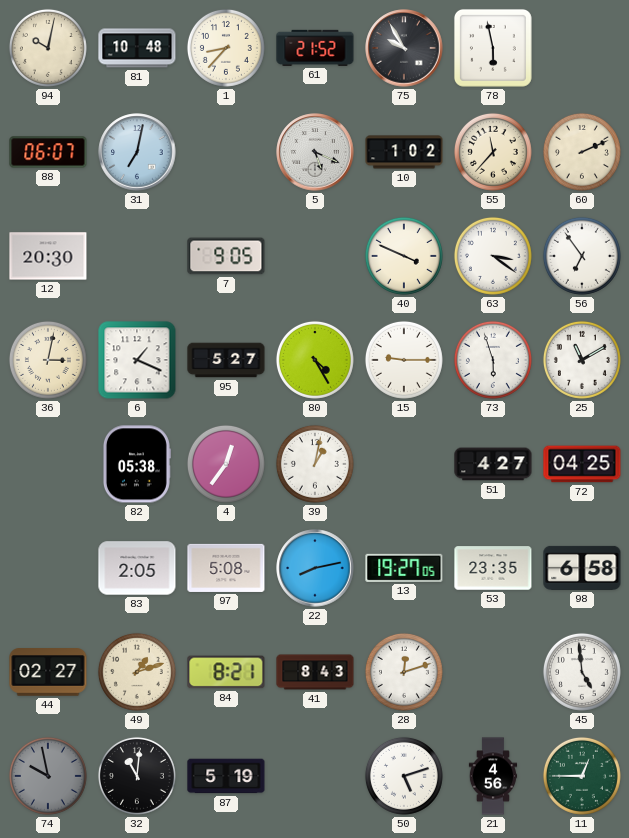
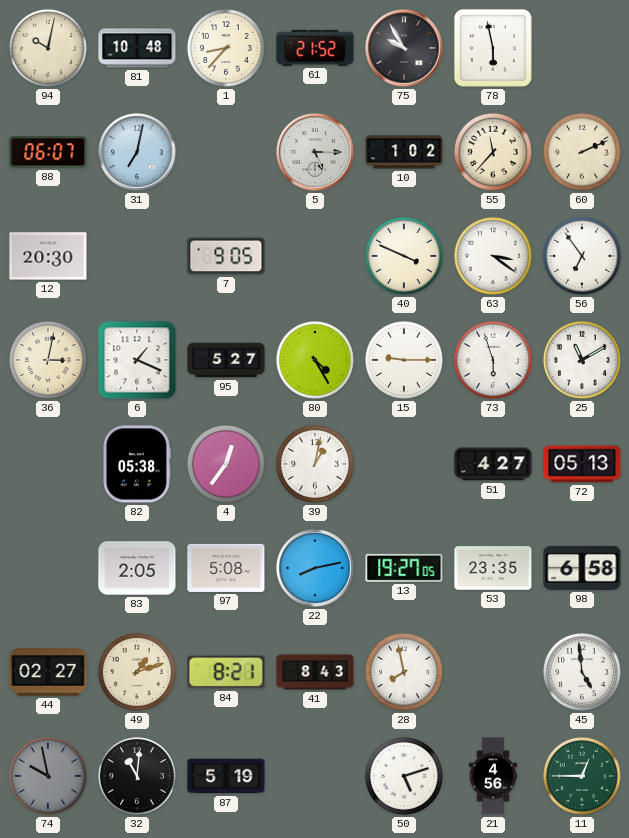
5: 5:19 -> 5:15
72: 04:25 -> 05:13
28: 12:12 -> 7:58
